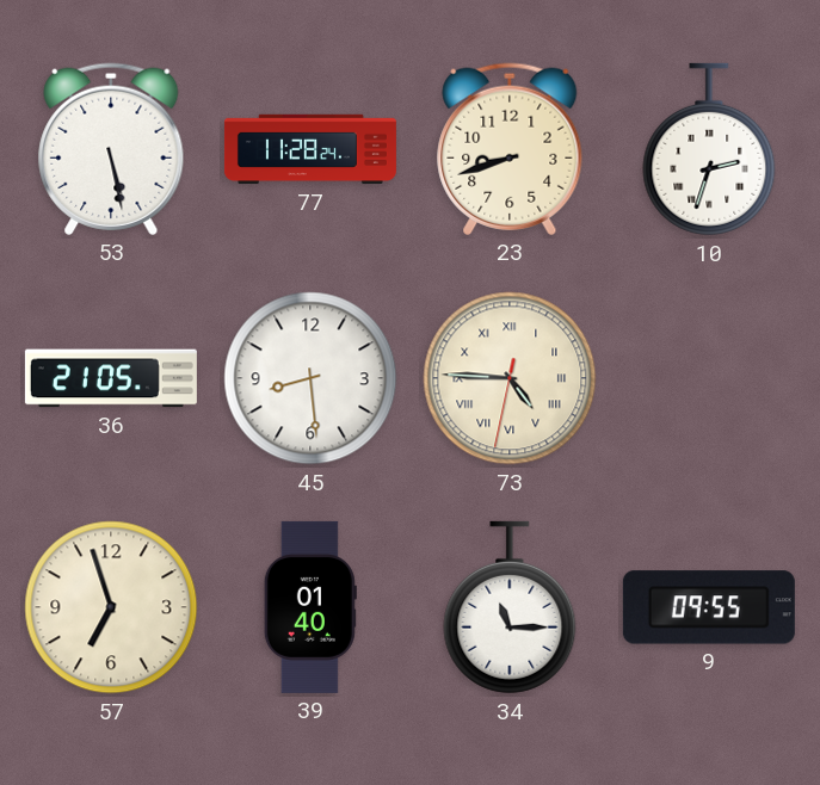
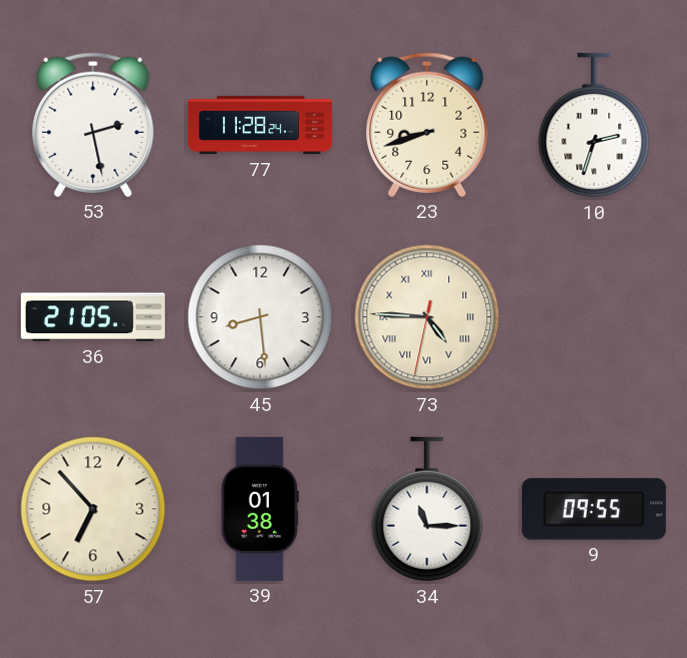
53: 5:28 -> 2:28
57: 6:57 -> 6:53
39: 01:40 -> 01:38
